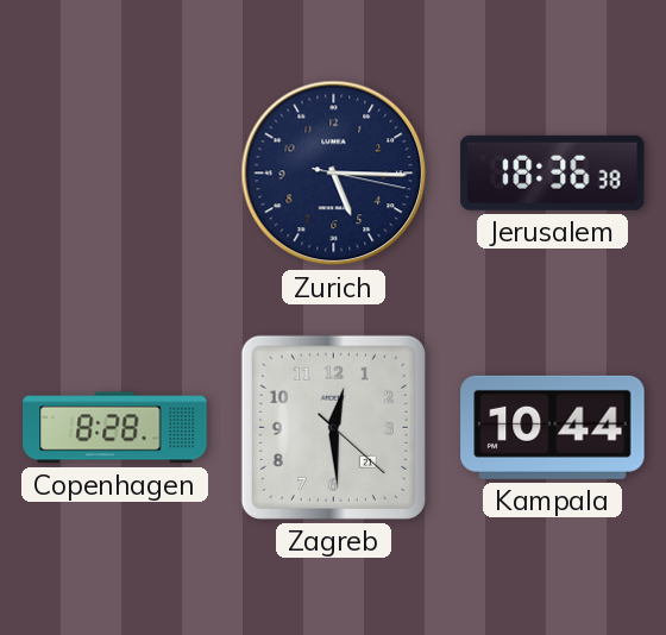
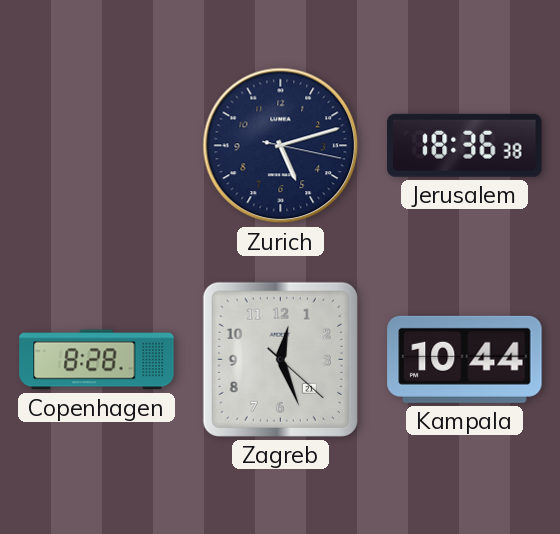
Zurich: 5:15 -> 5:12
Zagreb: 12:29 -> 12:26
